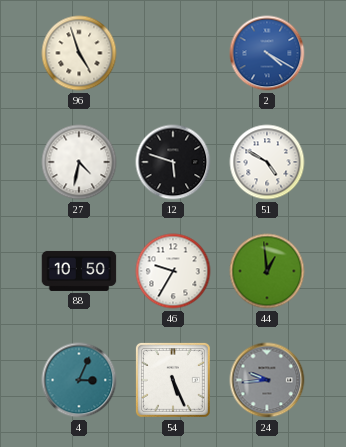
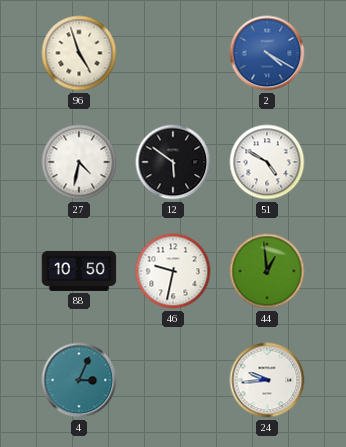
12: 5:48 -> 5:51
46: 9:35 -> 9:32
54: 5:26 -> none
24 dial: grey -> white
